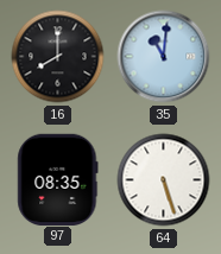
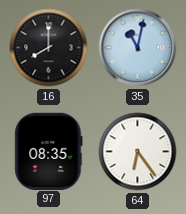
35: 11:01 -> 11:02
64: 5:27 -> 6:24
